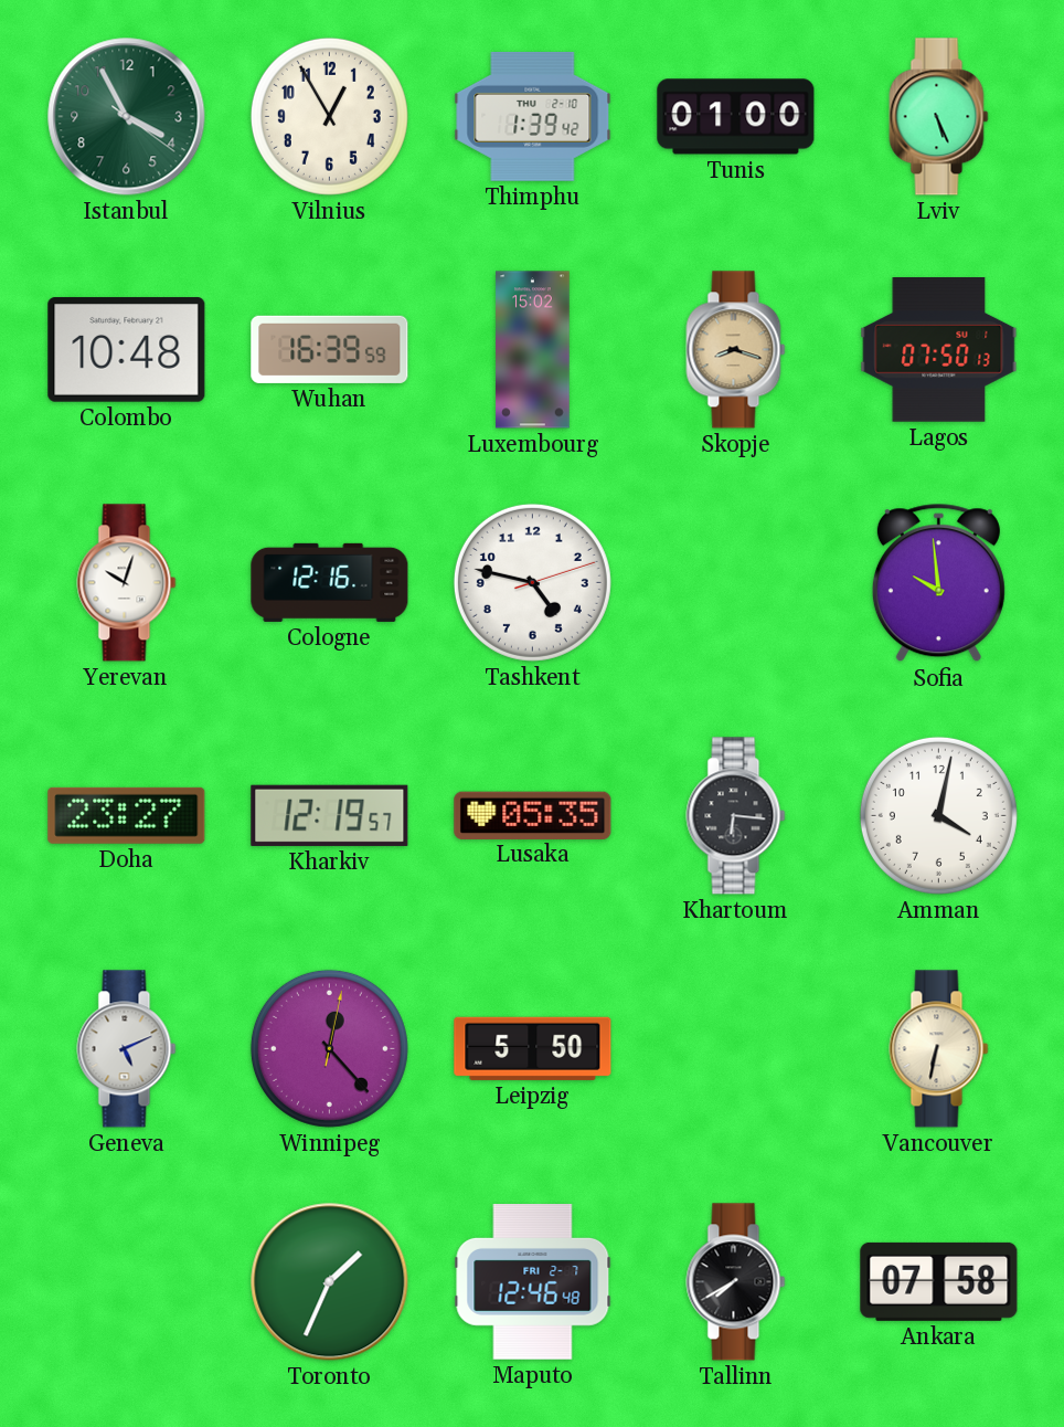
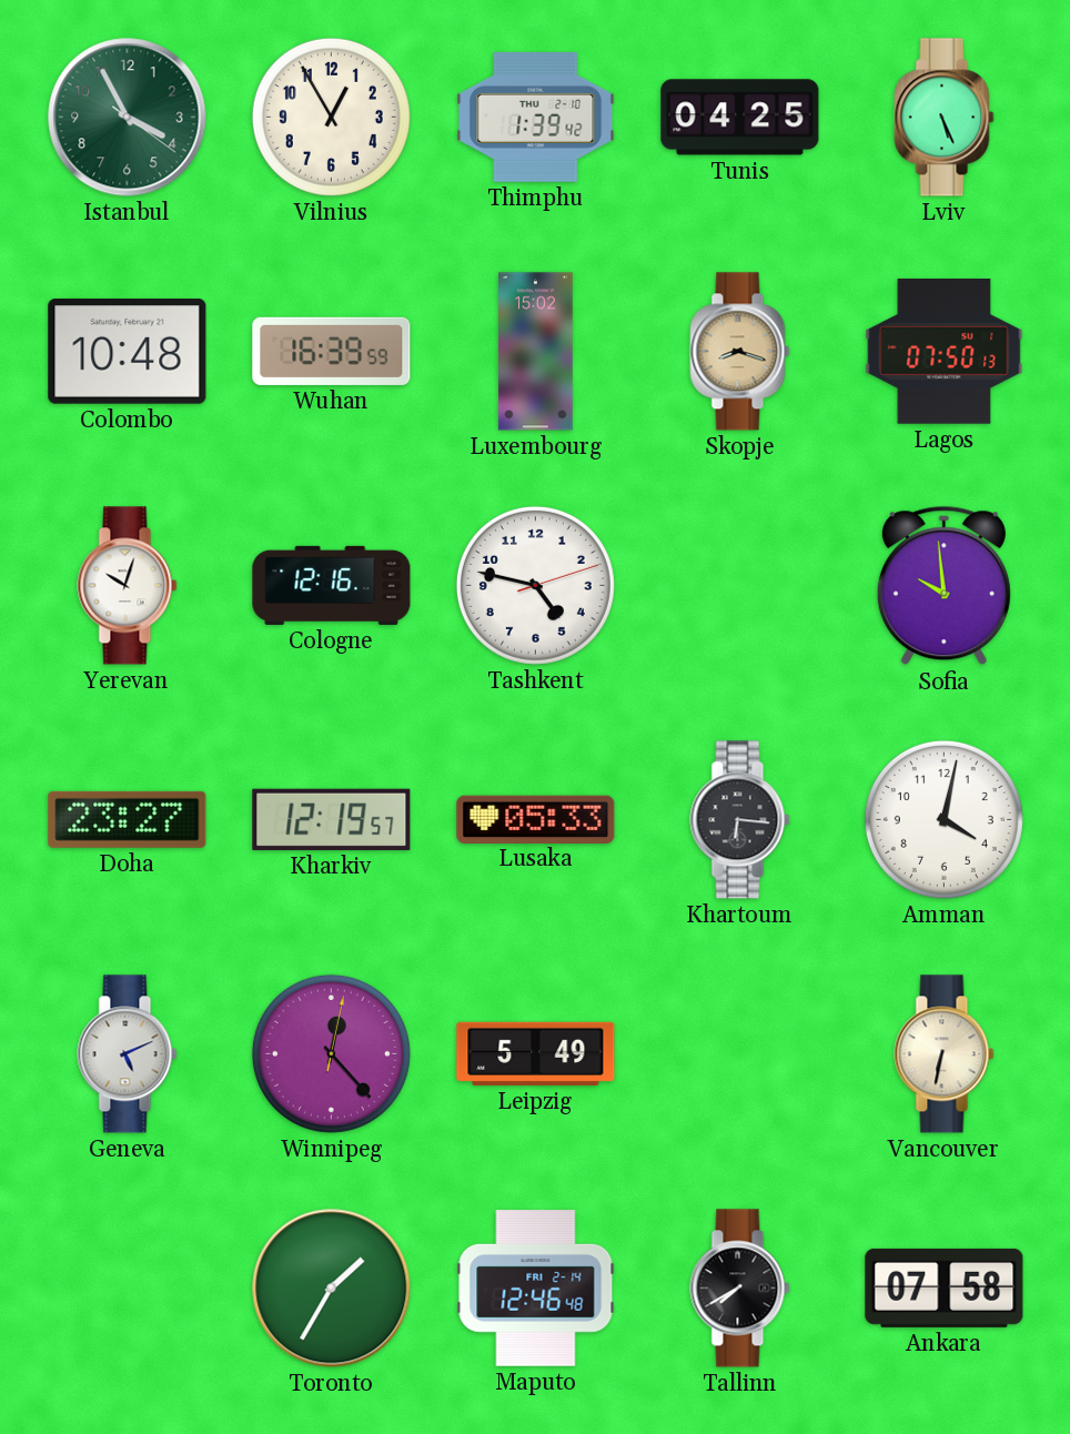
Tunis: 01:00 -> 04:25
Lusaka: 05:35 -> 05:33
Leipzig: 5:50 -> 5:49
Toronto: 1:34 -> 1:35
Maputo date: FRI 2-7 -> FRI 2-14
